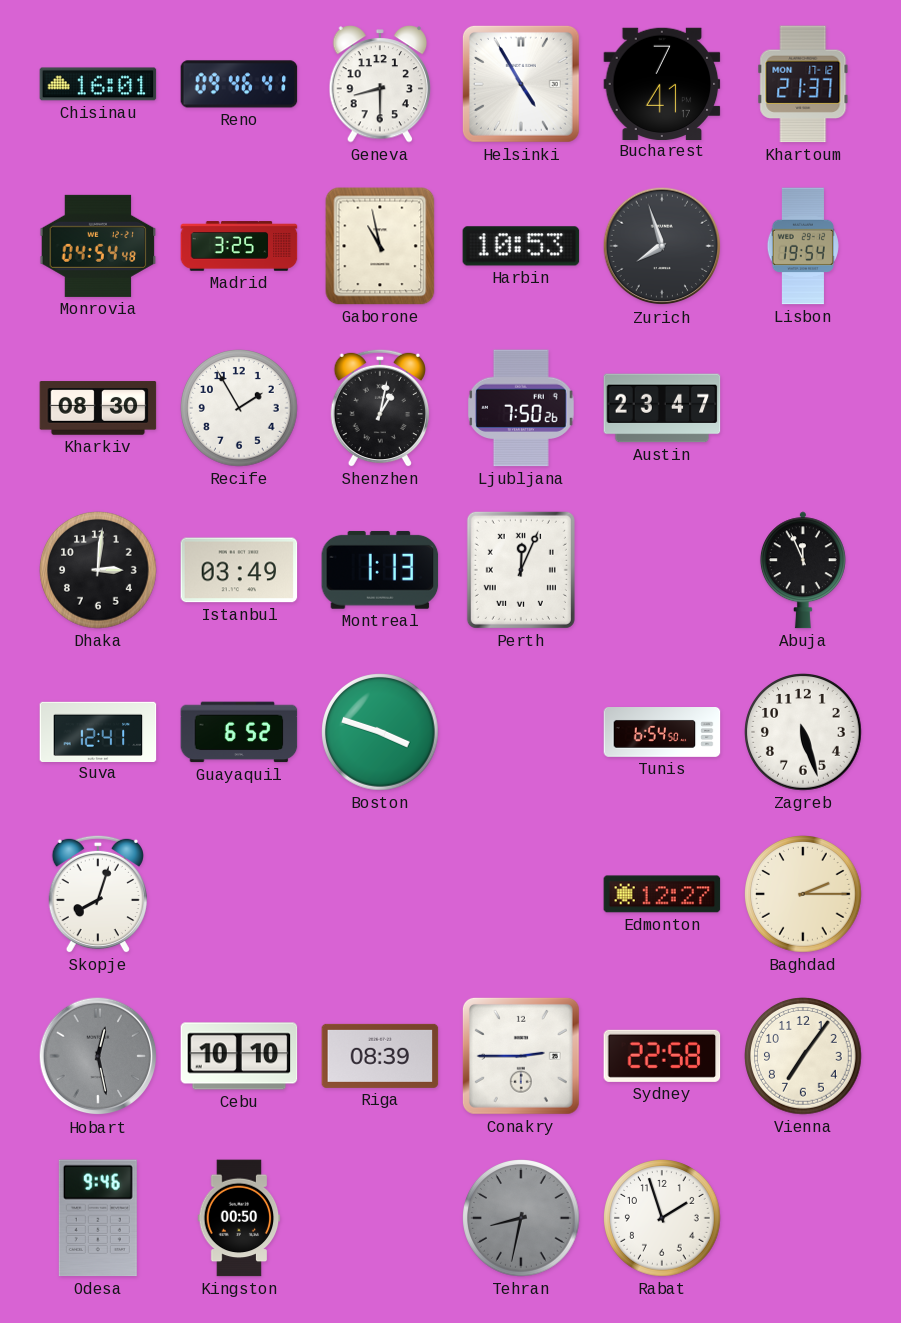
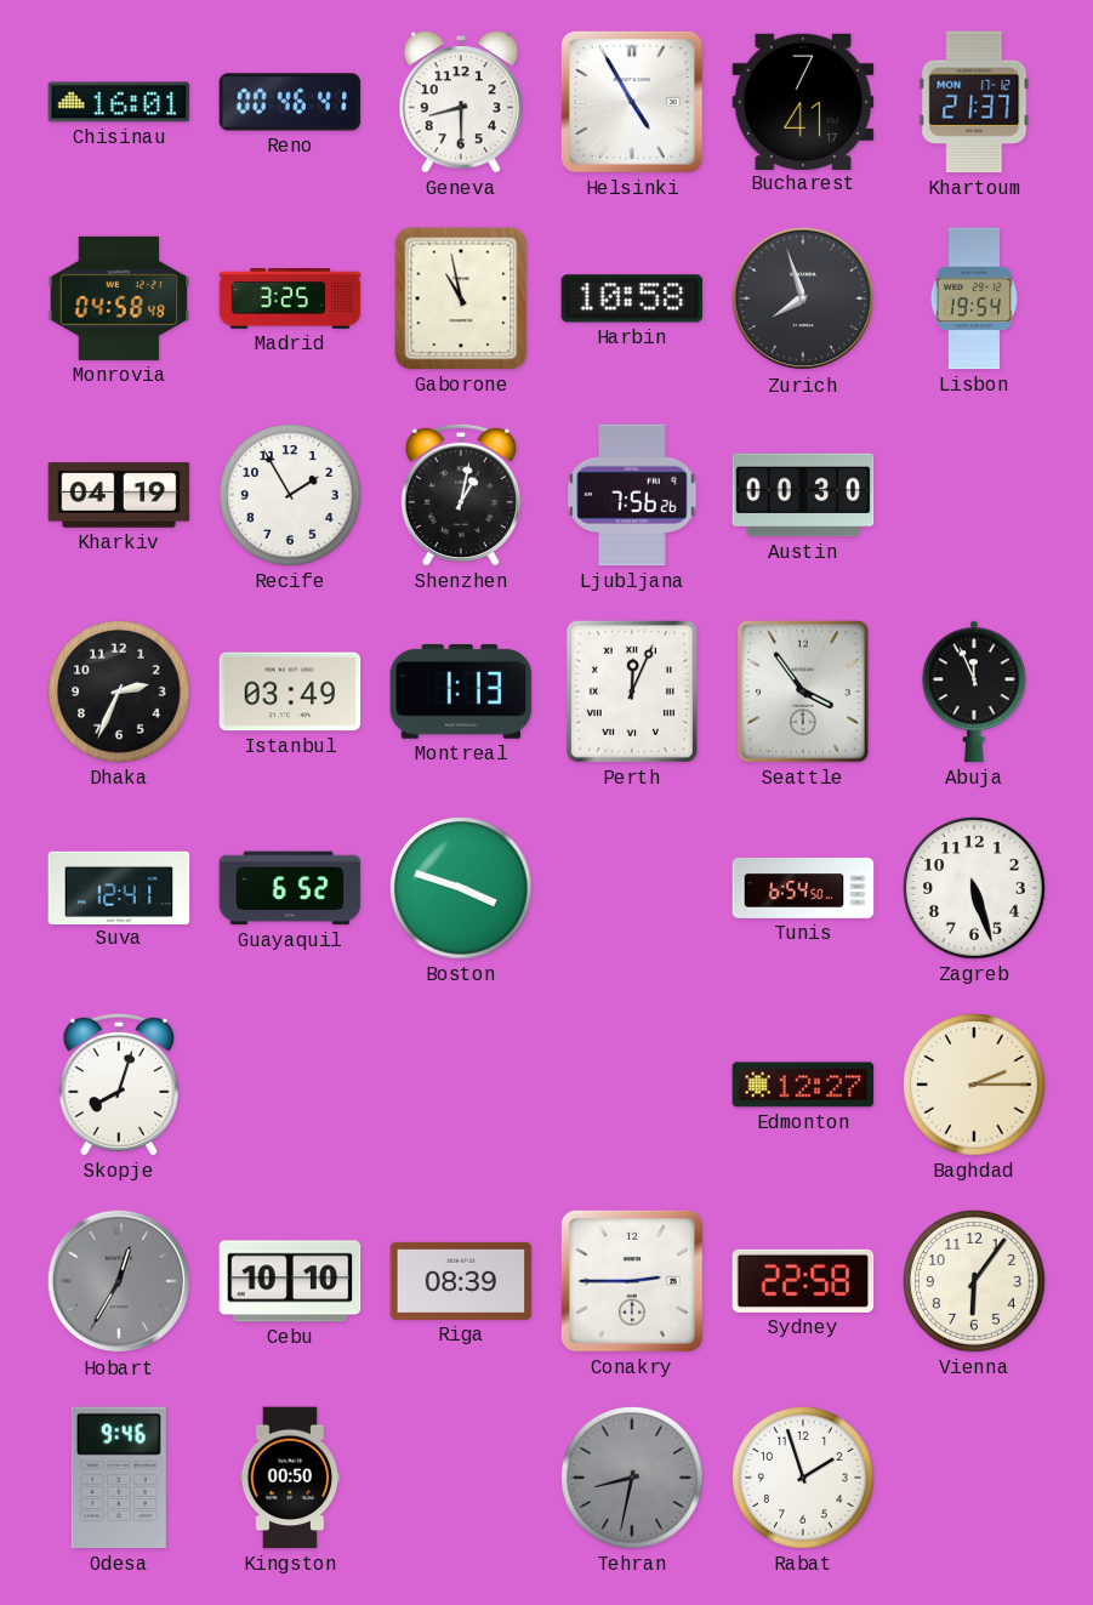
Reno: 09:46 -> 00:46
Monrovia: 04:54 -> 04:58
Harbin: 10:53 -> 10:58
Kharkiv: 08:30 -> 04:19
Ljubljana: 7:50 -> 7:56
Austin: 23:47 -> 00:30
Dhaka: 3:01 -> 2:34
Seattle: none -> 3:54
Hobart: 12:28 -> 12:35
Vienna: 7:06 -> 6:06
